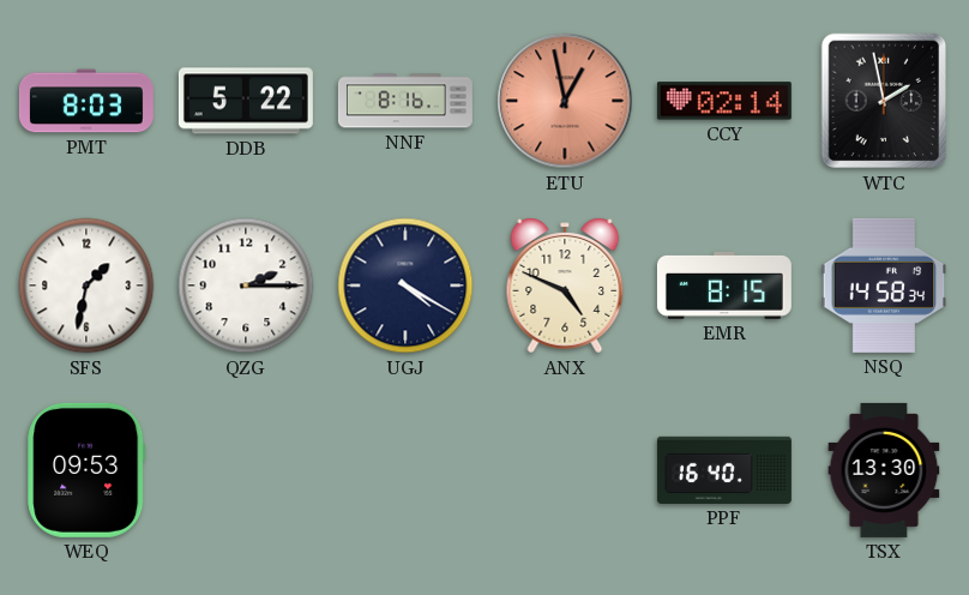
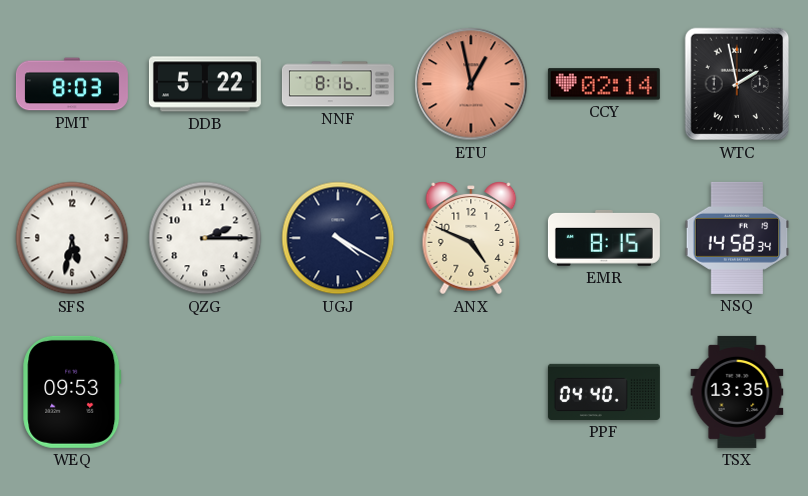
SFS: 1:32 -> 5:32
PPF: 16:40 -> 04:40
TSX: 13:30 -> 13:35
